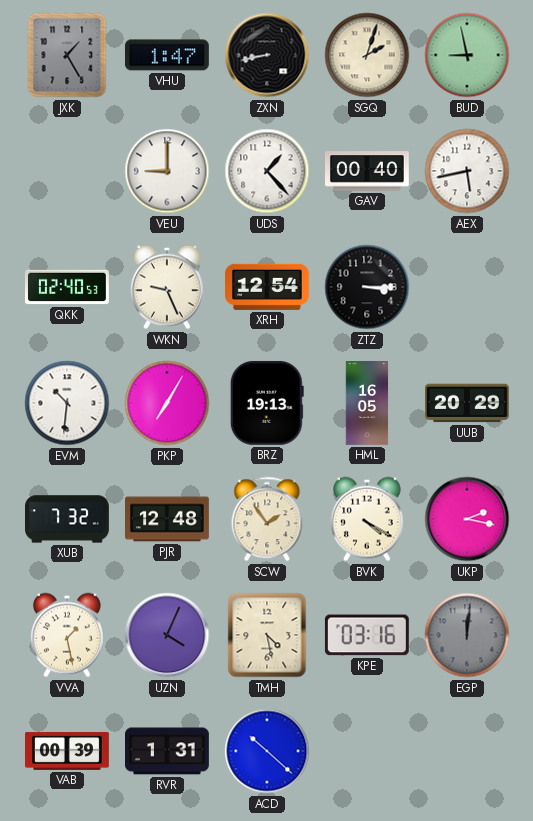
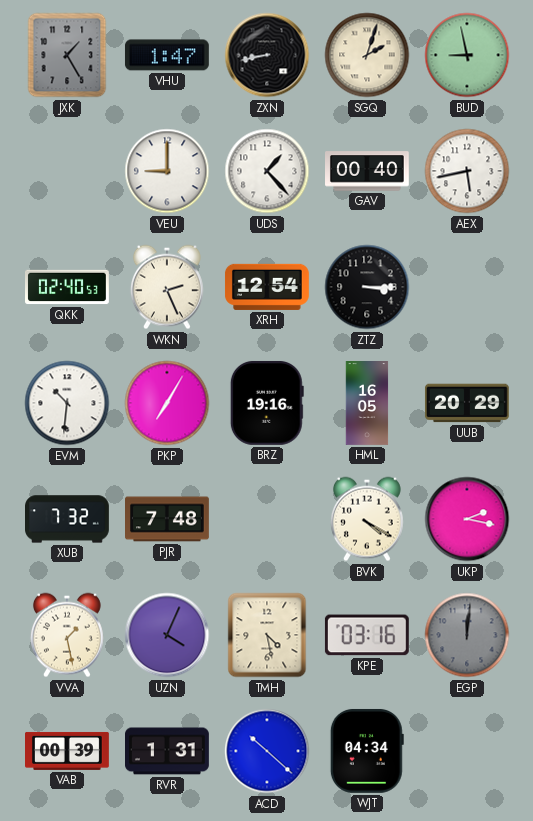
WKN: 9:26 -> 2:26
BRZ: 19:13 -> 19:16
PJR: 12:48 -> 7:48
SCW: 1:54 -> none
WJT: none -> 04:34
